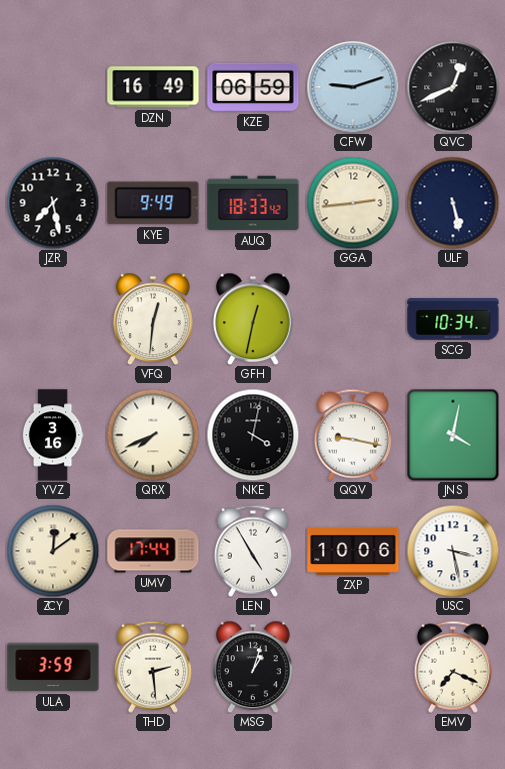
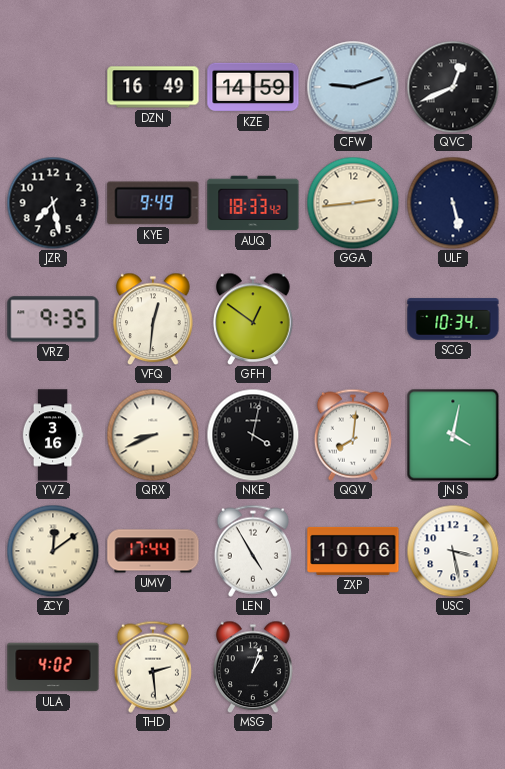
KZE: 06:59 -> 14:59
VRZ: none -> 9:35
GFH: 12:32 -> 12:51
QRX: 7:41 -> 8:41
QQV: 9:17 -> 8:01
ULA: 3:59 -> 4:02
EMV: 7:19 -> none
